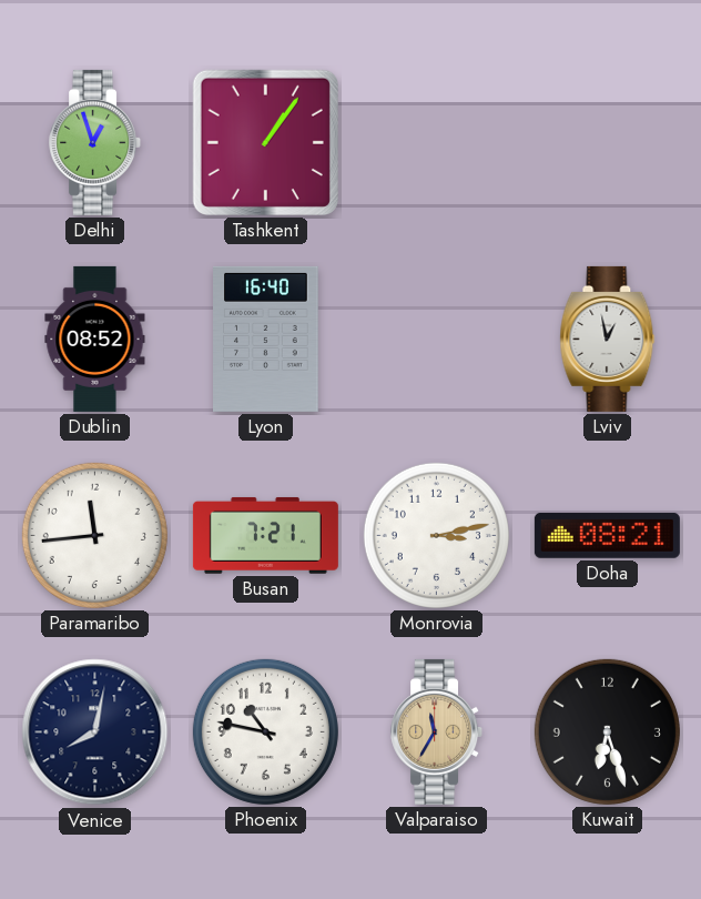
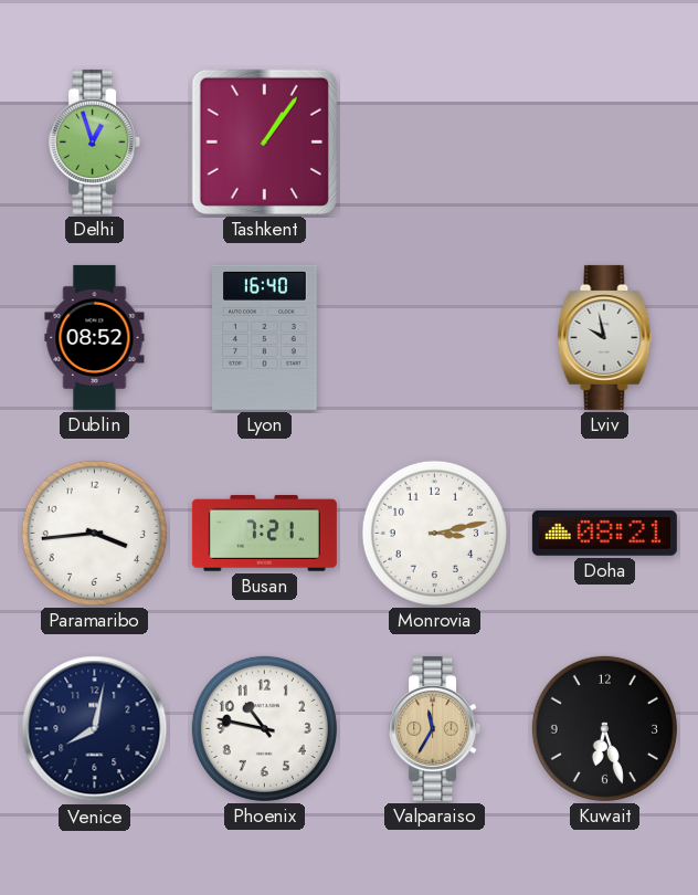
Lviv: 12:58 -> 9:58
Paramaribo: 11:44 -> 3:44
